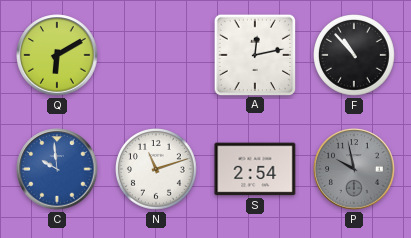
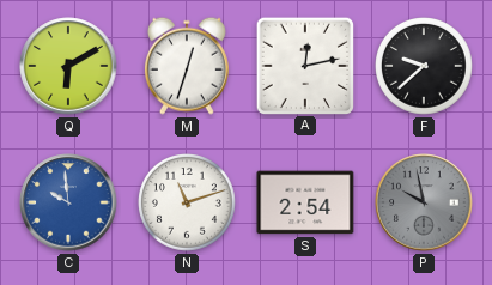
M: none -> 12:33
F: 10:53 -> 9:38
